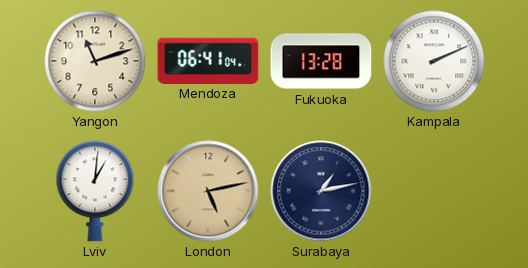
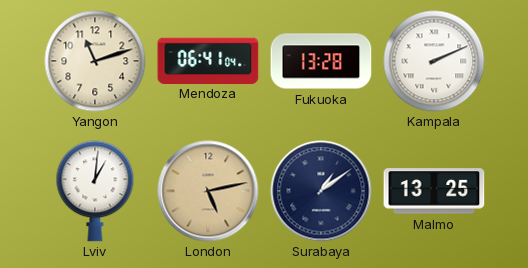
Surabaya: 1:13 -> 1:09
Malmo: none -> 13:25
